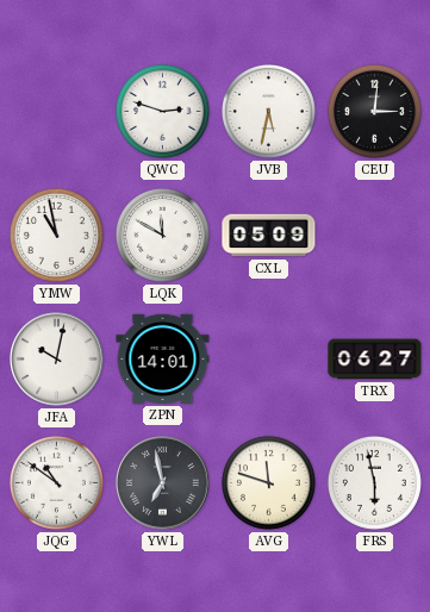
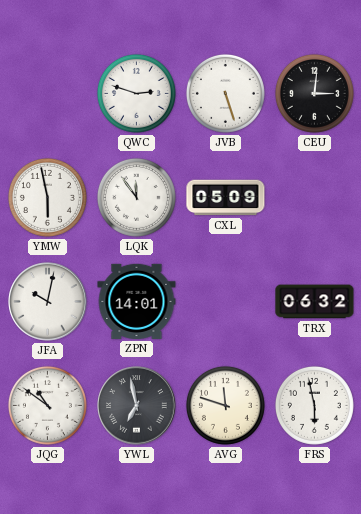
JVB: 5:32 -> 5:27
YMW: 10:58 -> 5:58
LQK: 11:50 -> 11:54
TRX: 06:27 -> 06:32
